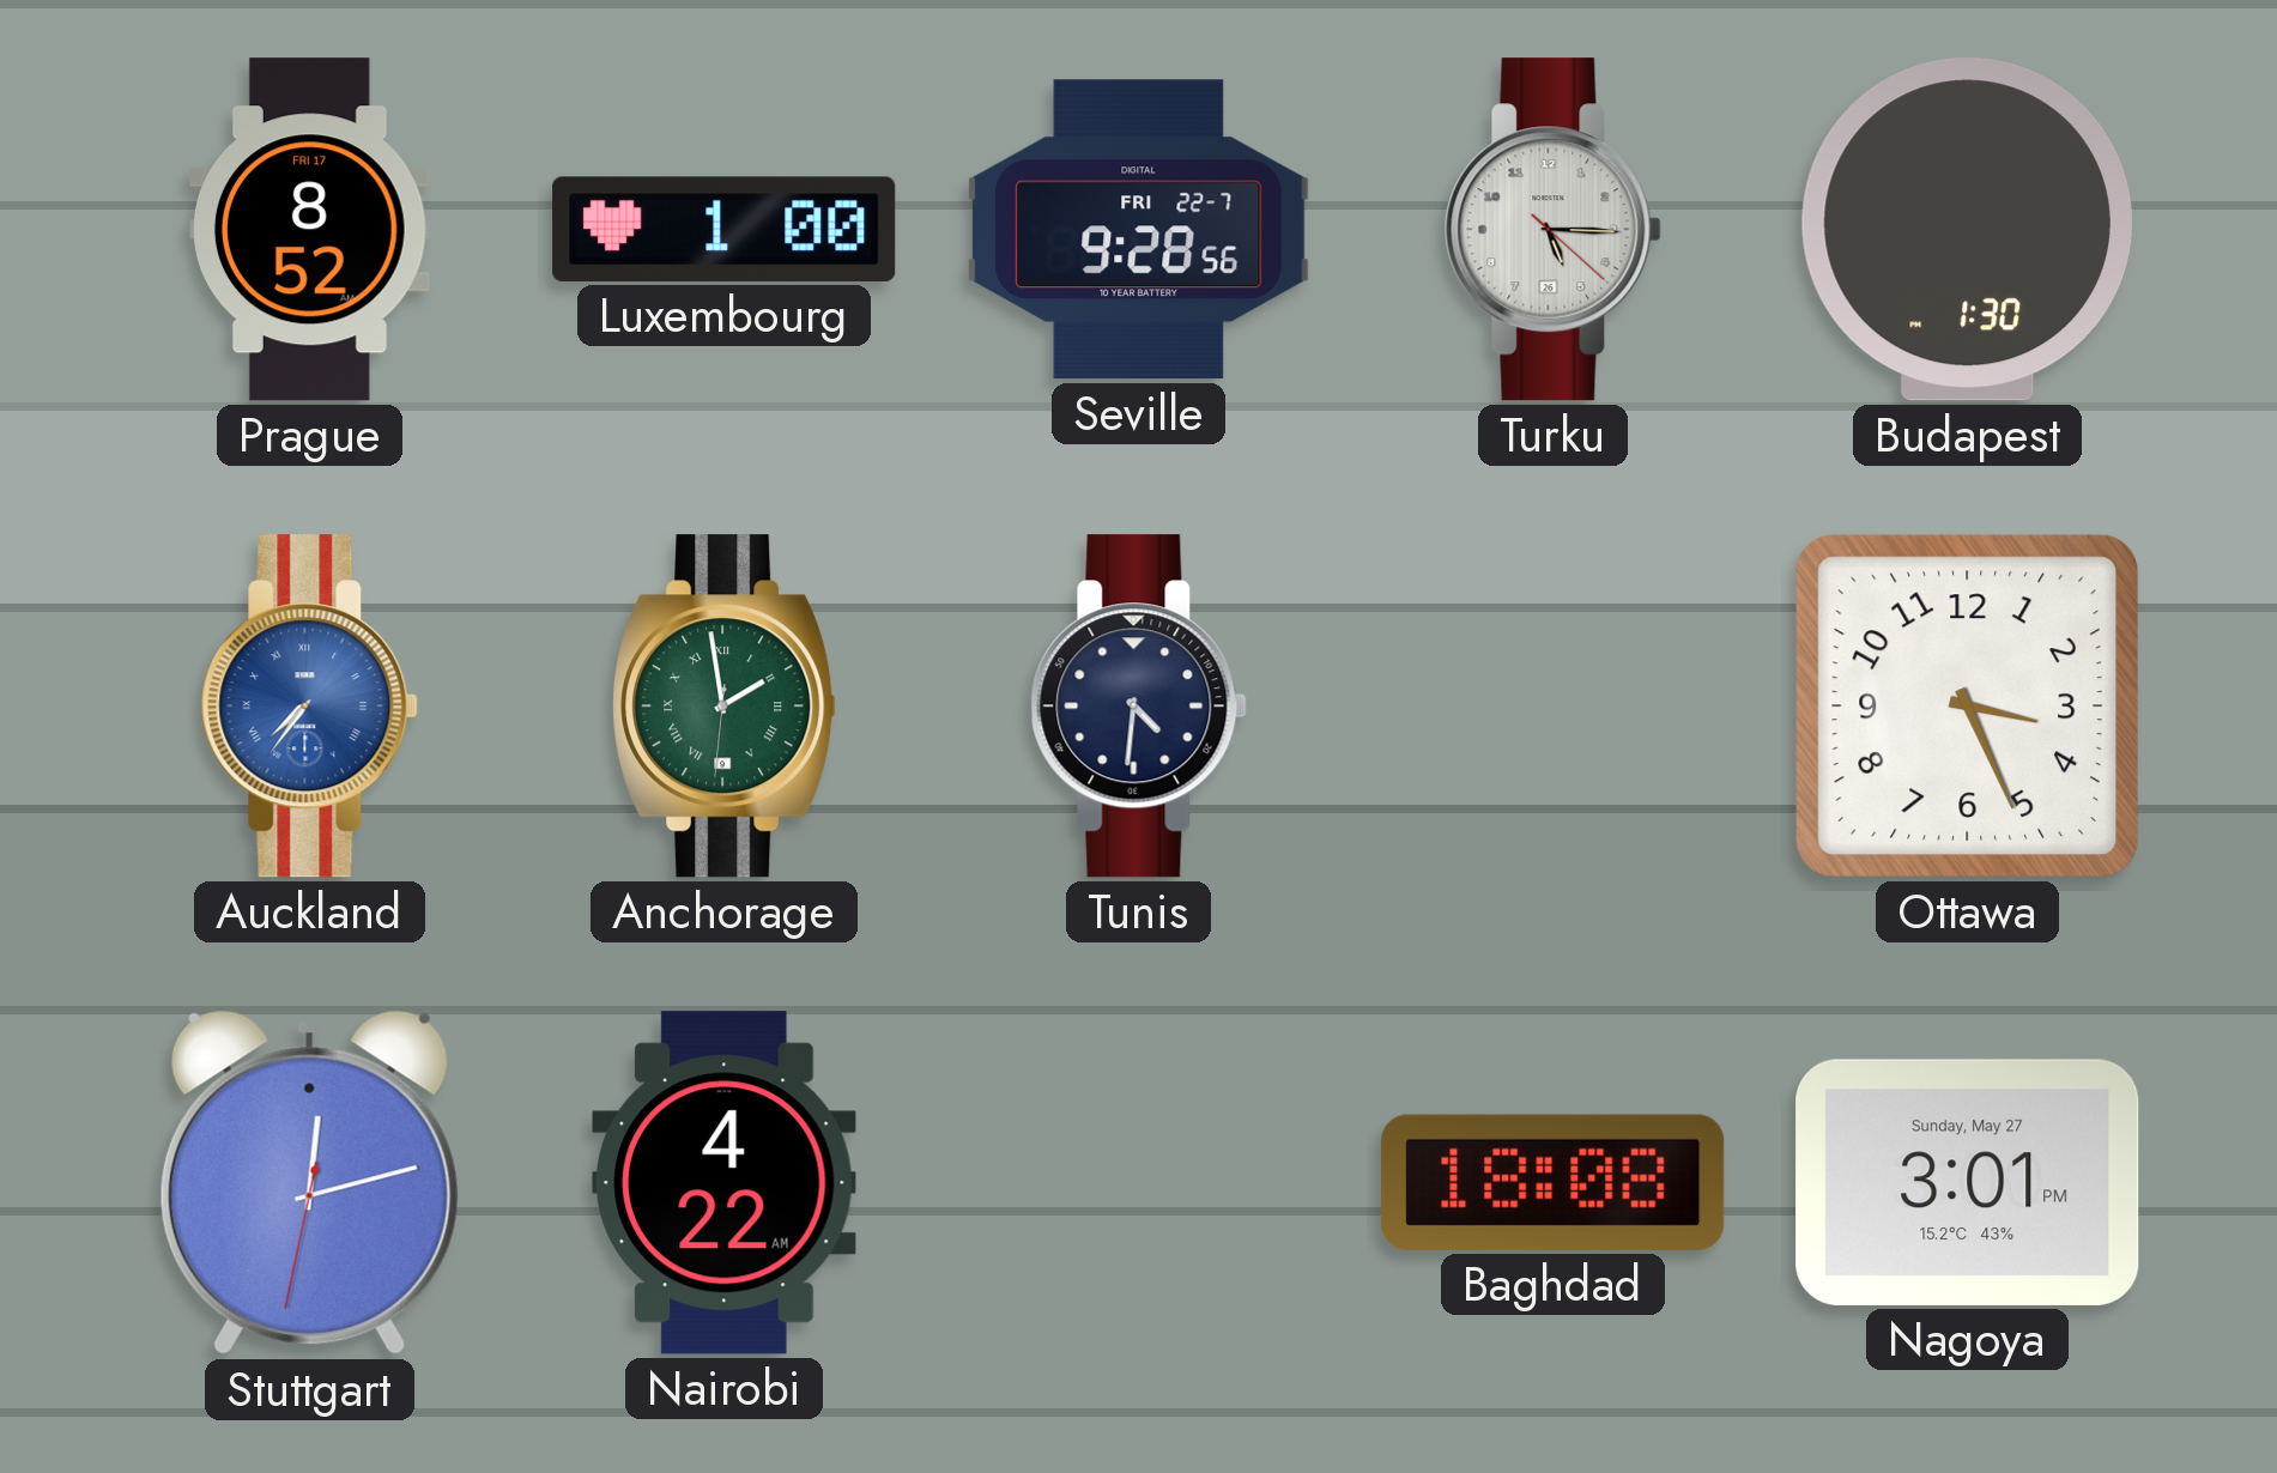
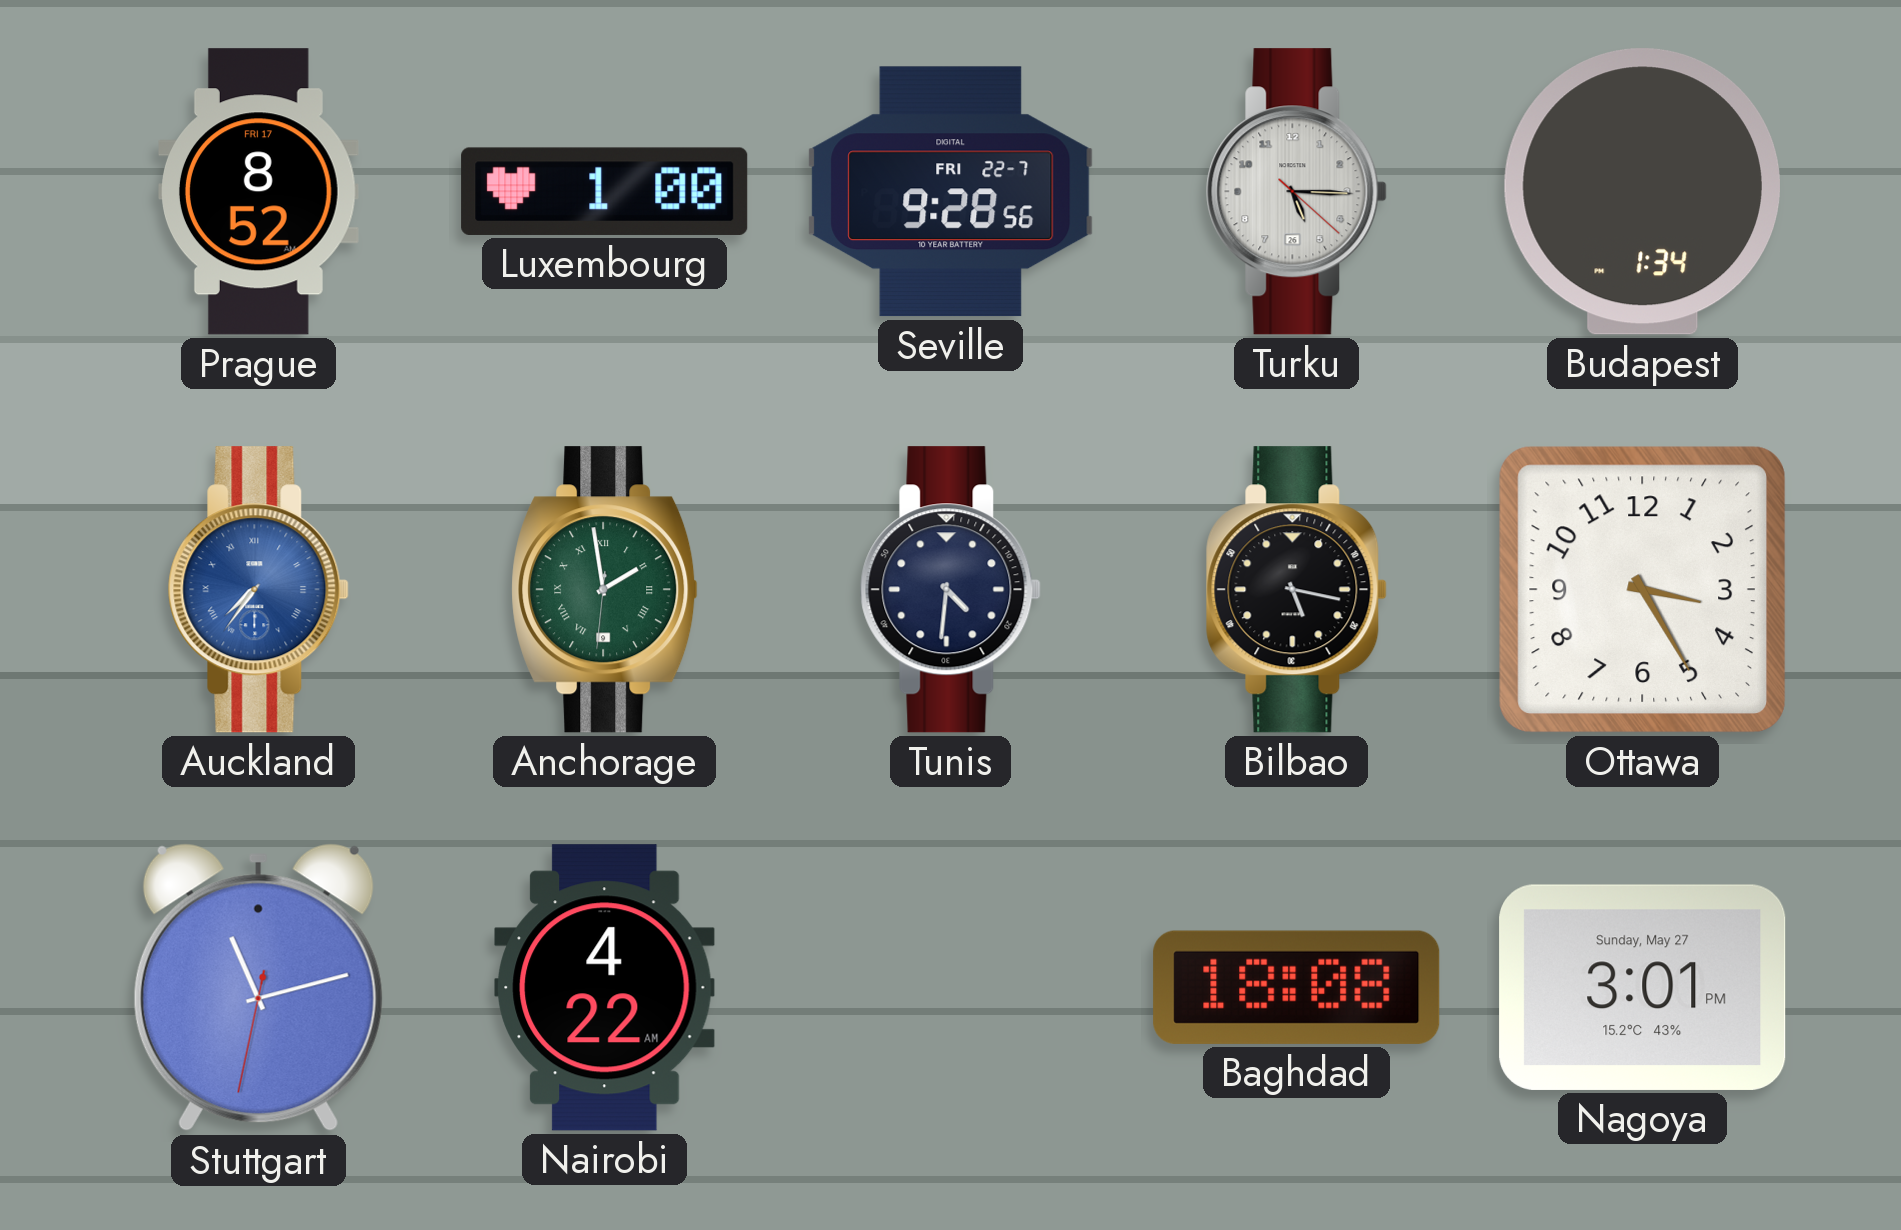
Budapest: 1:30 -> 1:34
Bilbao: none -> 5:17
Ottawa: 3:26 -> 3:25
Stuttgart: 12:12 -> 11:12
